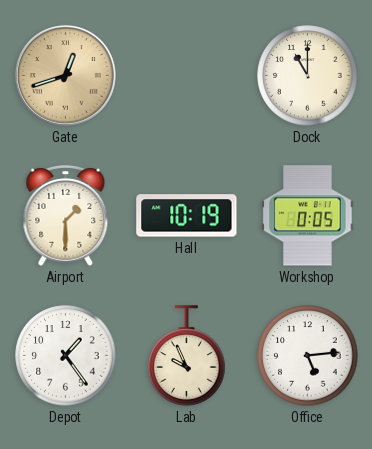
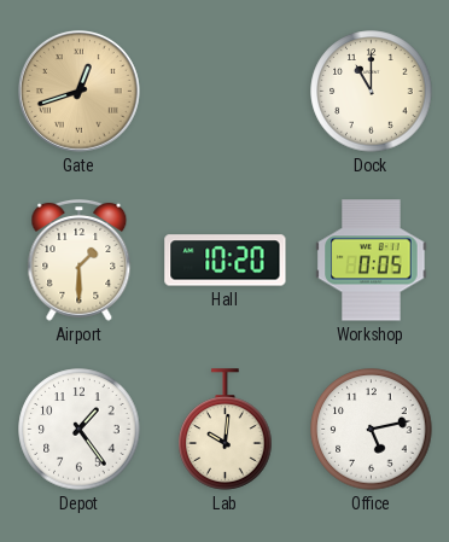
Hall: 10:19 -> 10:20
Lab: 9:56 -> 10:01
Office: 5:14 -> 5:13
